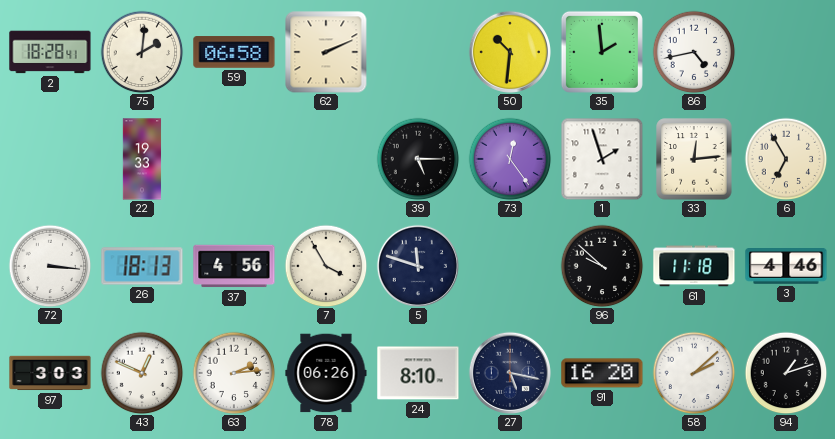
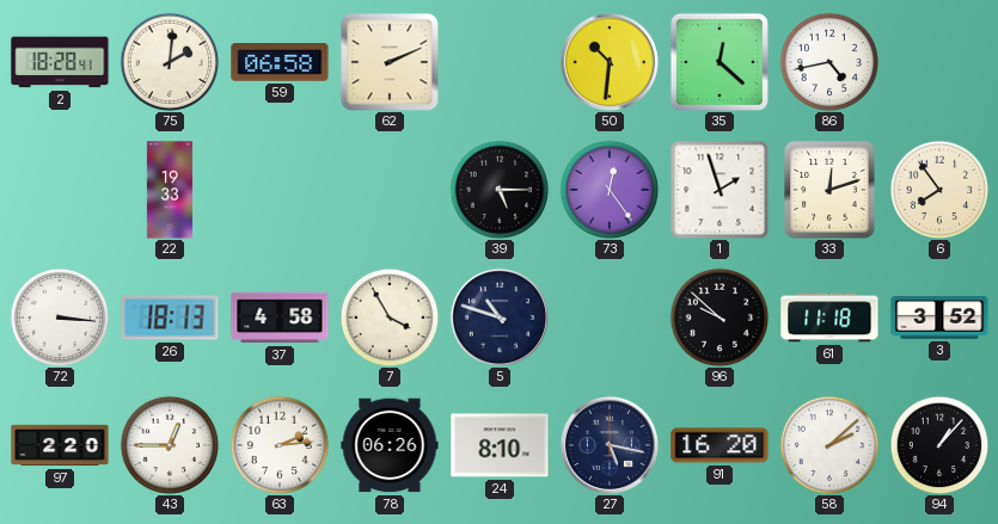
35: 1:59 -> 12:22
33: 12:14 -> 12:12
6: 6:55 -> 7:54
37: 4:56 -> 4:58
5: 11:48 -> 10:48
3: 4:46 -> 3:52
97: 3:03 -> 2:20
43: 12:49 -> 12:45
94: 1:12 -> 1:07
